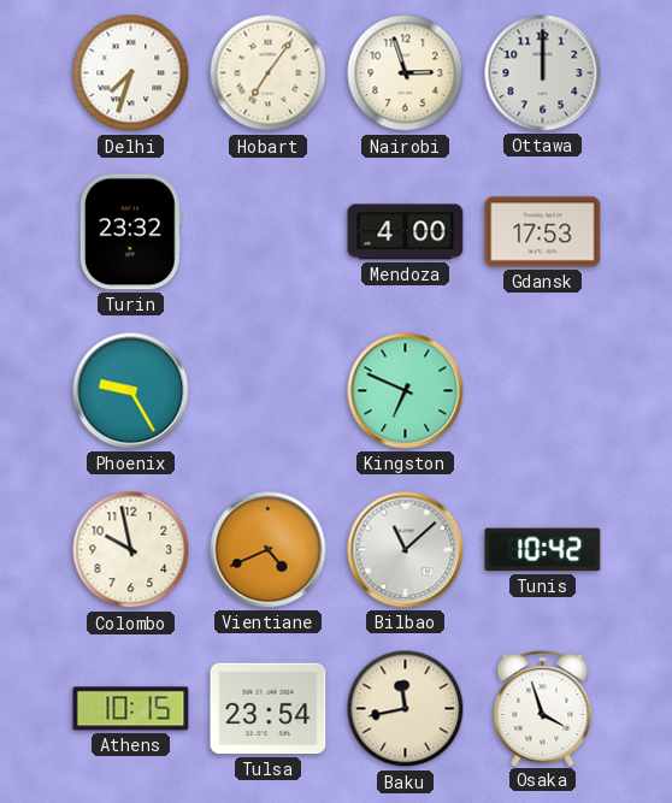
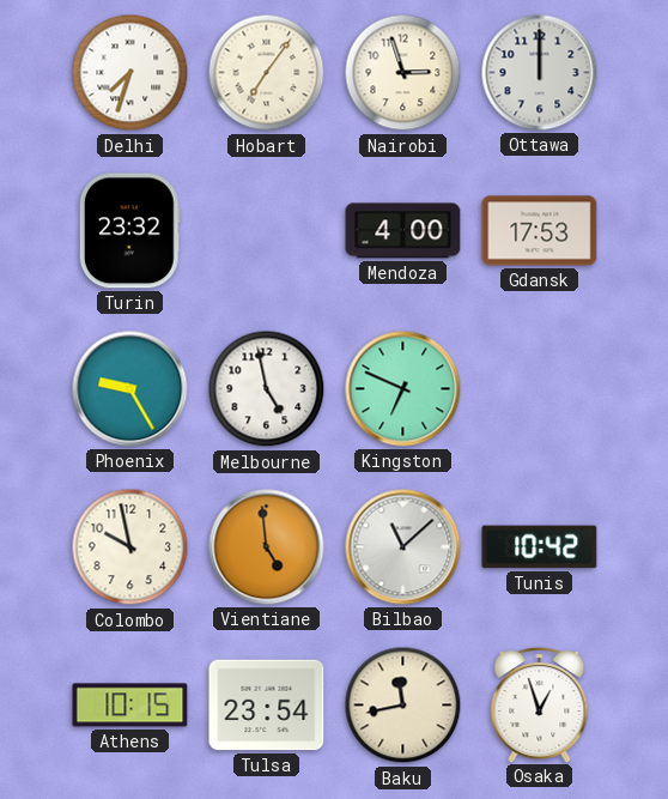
Melbourne: none -> 4:58
Vientiane: 4:41 -> 4:59
Osaka: 3:57 -> 12:57
